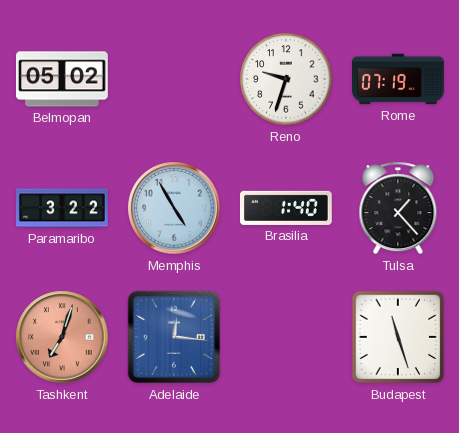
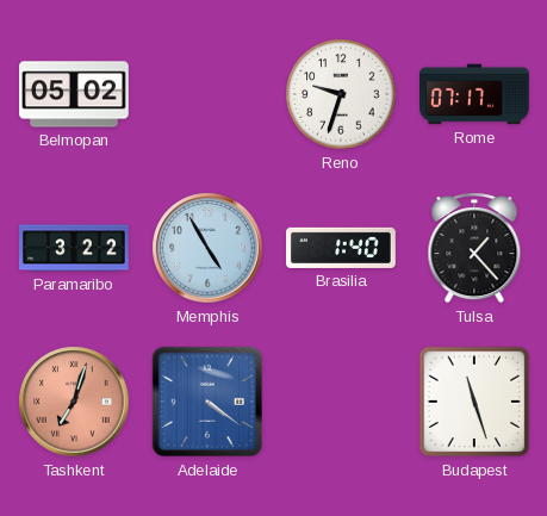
Rome: 07:19 -> 07:17
Adelaide: 12:16 -> 4:21
